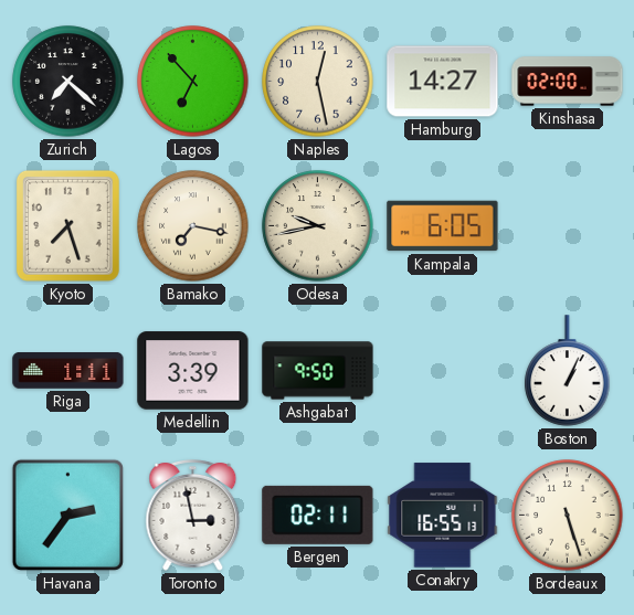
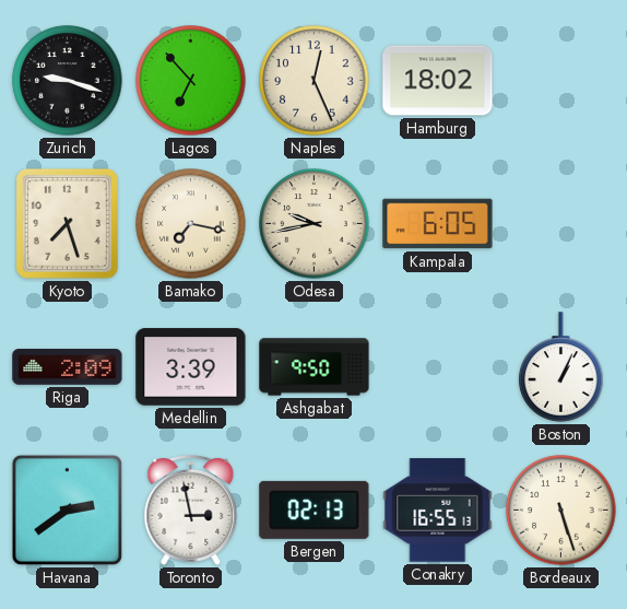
Zurich: 7:22 -> 9:18
Naples: 12:28 -> 12:26
Hamburg: 14:27 -> 18:02
Kinshasa: 02:00 -> none
Riga: 1:11 -> 2:09
Havana: 2:36 -> 2:39
Bergen: 02:11 -> 02:13
